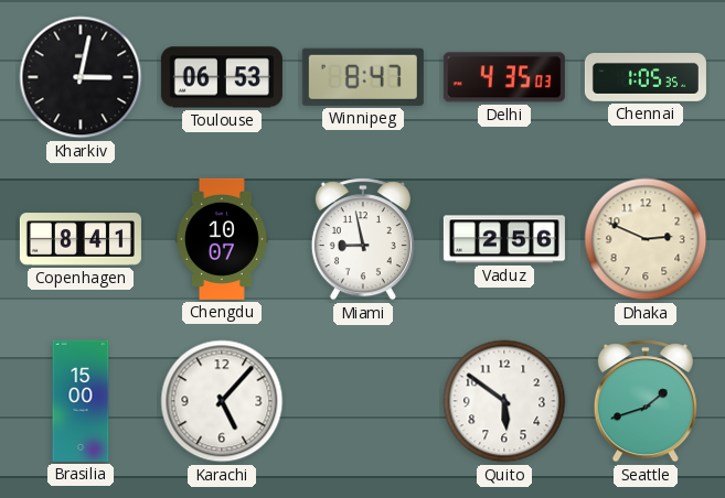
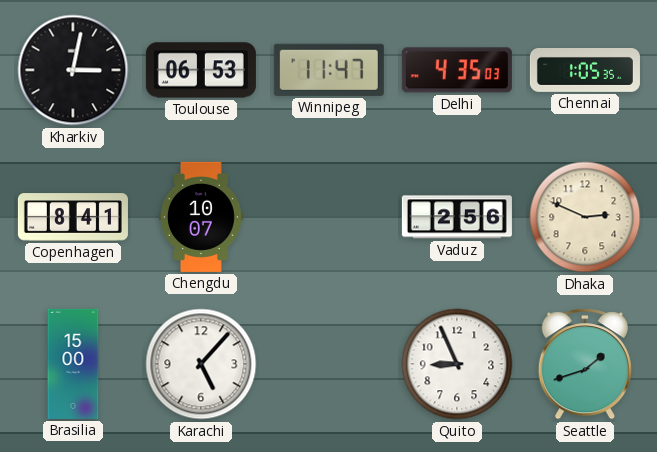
Winnipeg: 8:47 -> 11:47
Miami: 8:58 -> none
Quito: 5:51 -> 8:56
